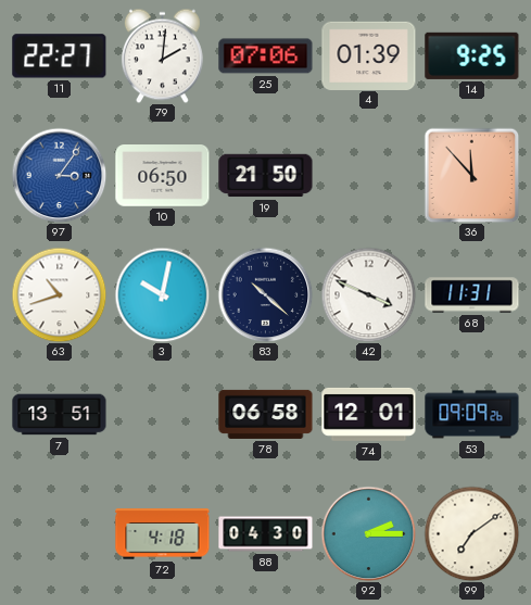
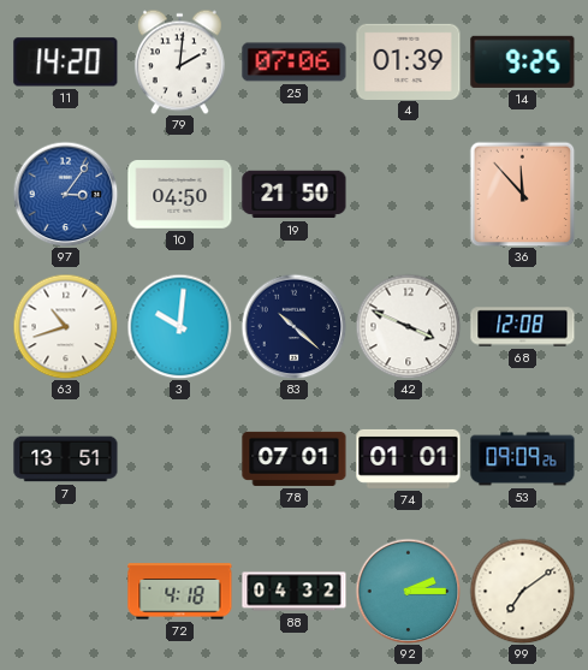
11: 22:27 -> 14:20
10: 06:50 -> 04:50
3: 10:02 -> 10:01
68: 11:31 -> 12:08
78: 06:58 -> 07:01
74: 12:01 -> 01:01
88: 04:30 -> 04:32
